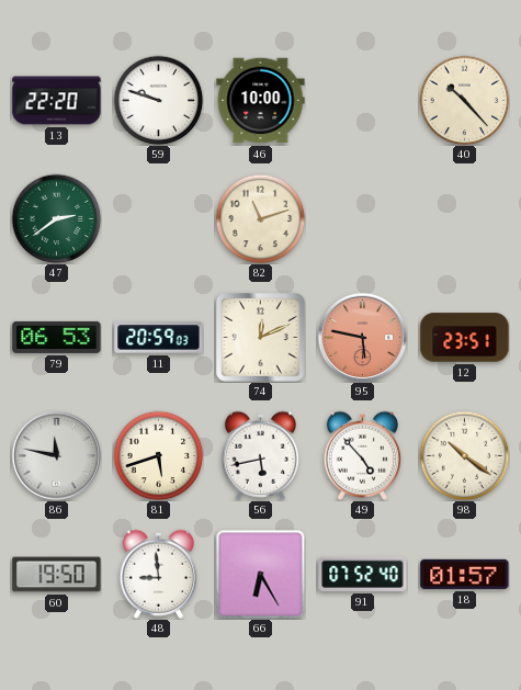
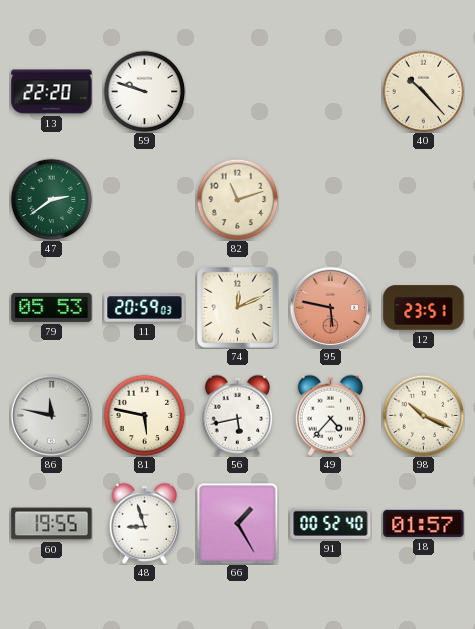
46: 10:00 -> none
79: 06:53 -> 05:53
81: 5:42 -> 5:47
49: 4:53 -> 4:37
98: 10:21 -> 10:19
60: 19:50 -> 19:55
48: 8:59 -> 8:57
66: 6:25 -> 1:25
91: 07:52 -> 00:52
